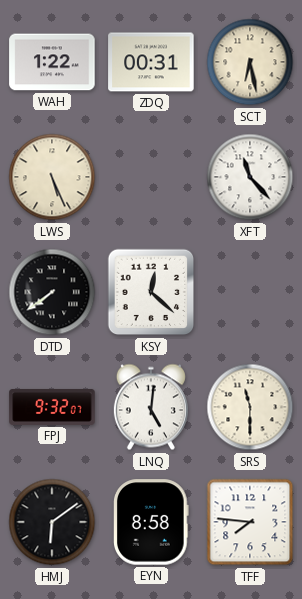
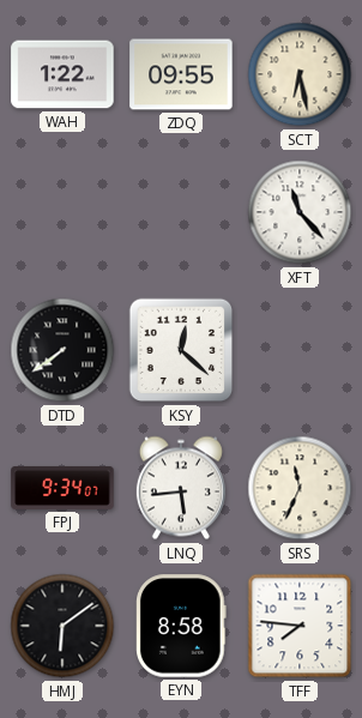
ZDQ: 00:31 -> 09:55
LWS: 5:26 -> none
FPJ: 9:32 -> 9:34
LNQ: 5:01 -> 5:44
SRS: 11:30 -> 11:34
